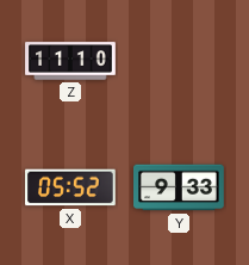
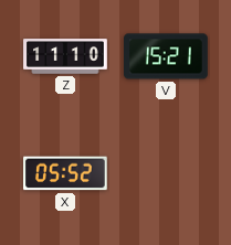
V: none -> 15:21
Y: 9:33 -> none
